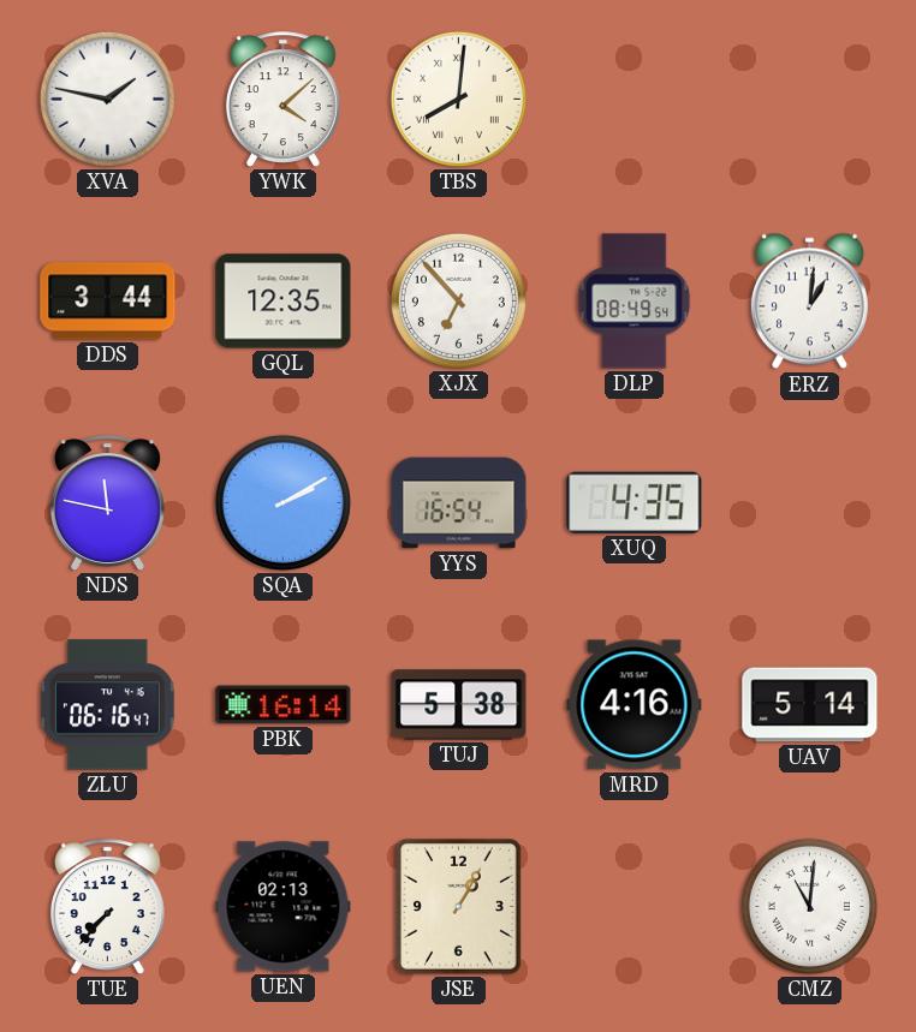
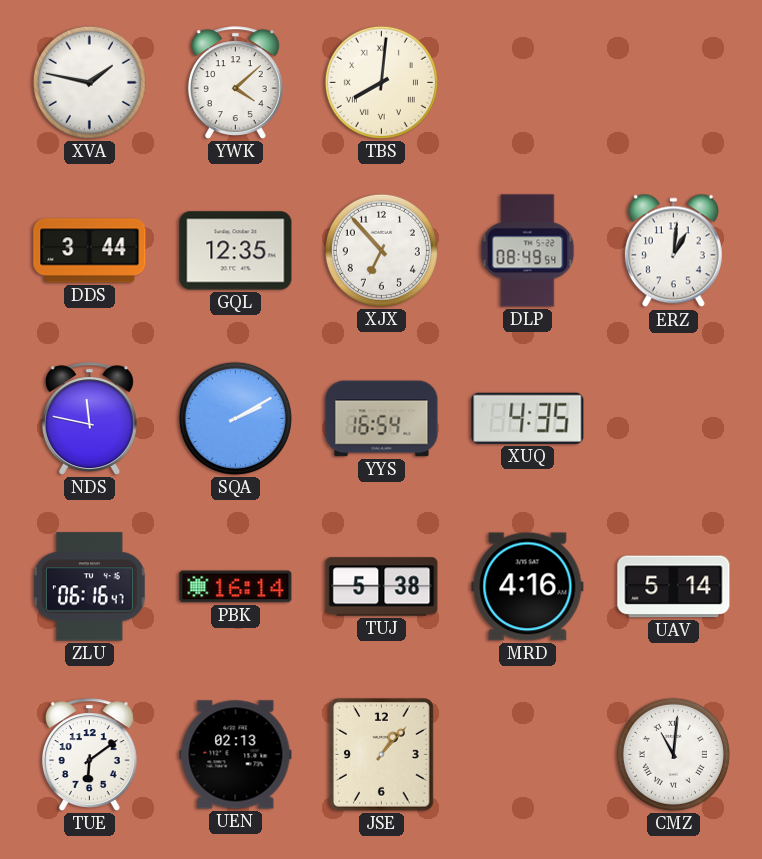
TUE: 7:37 -> 6:09
JSE: 1:05 -> 1:07
